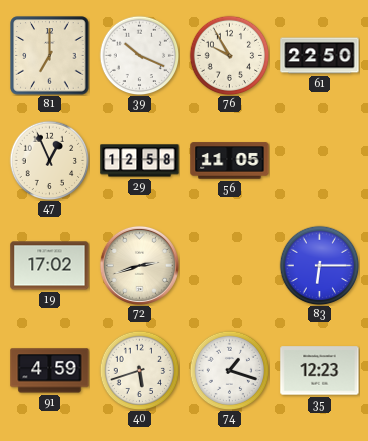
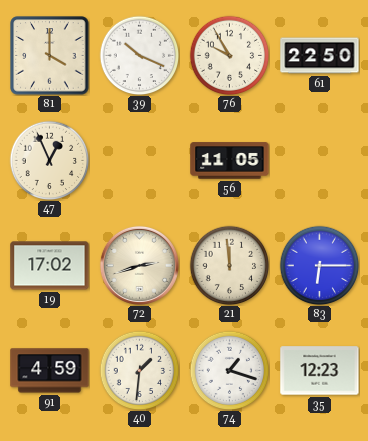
81: 7:00 -> 4:00
29: 12:58 -> none
21: none -> 11:59
40: 5:42 -> 1:31
